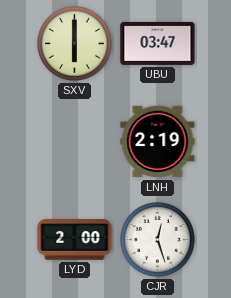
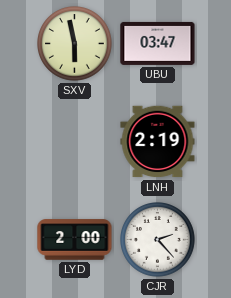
SXV: 6:00 -> 5:58
CJR: 12:27 -> 2:23
